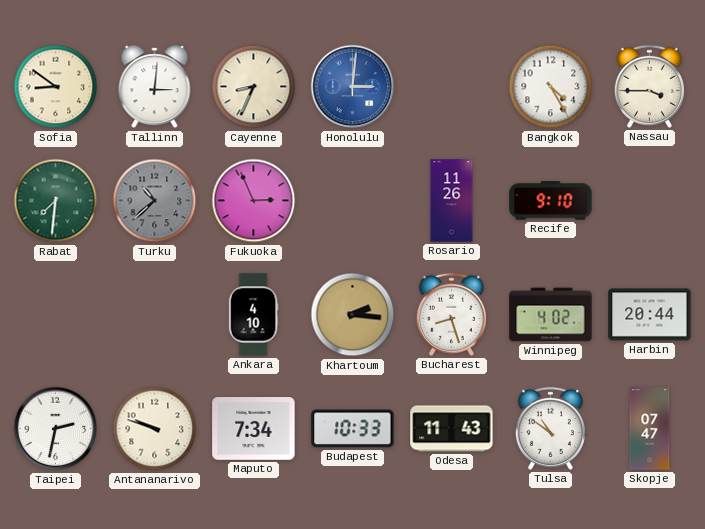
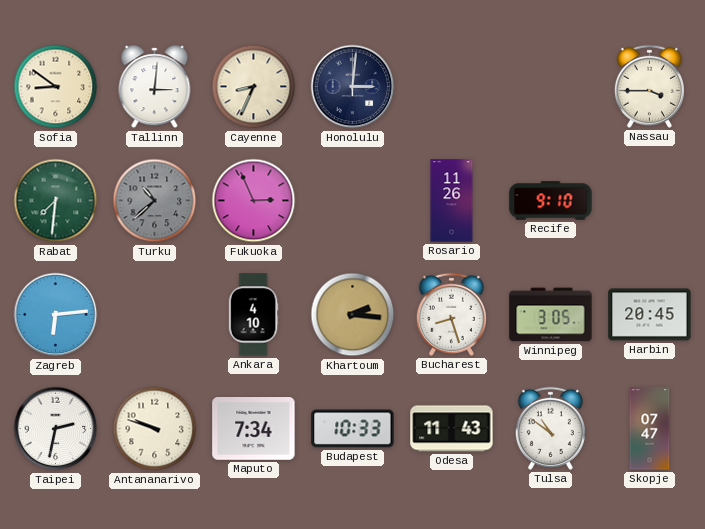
Honolulu dial: blue -> navy
Bangkok: 4:25 -> none
Zagreb: none -> 6:14
Winnipeg: 4:02 -> 3:05
Harbin: 20:44 -> 20:45
